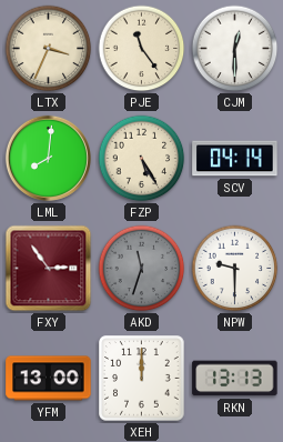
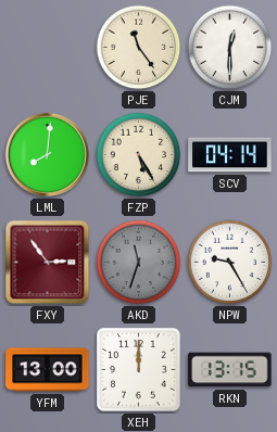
LTX: 3:34 -> none
NPW: 9:30 -> 9:25
RKN: 13:13 -> 13:15
